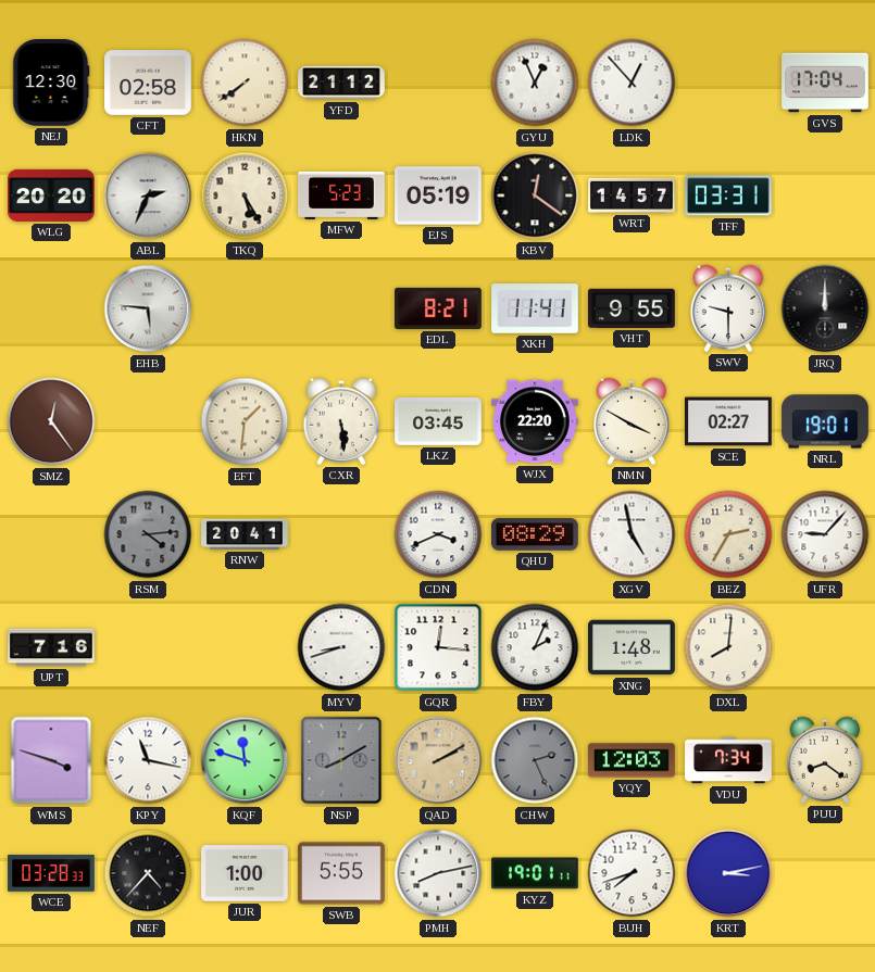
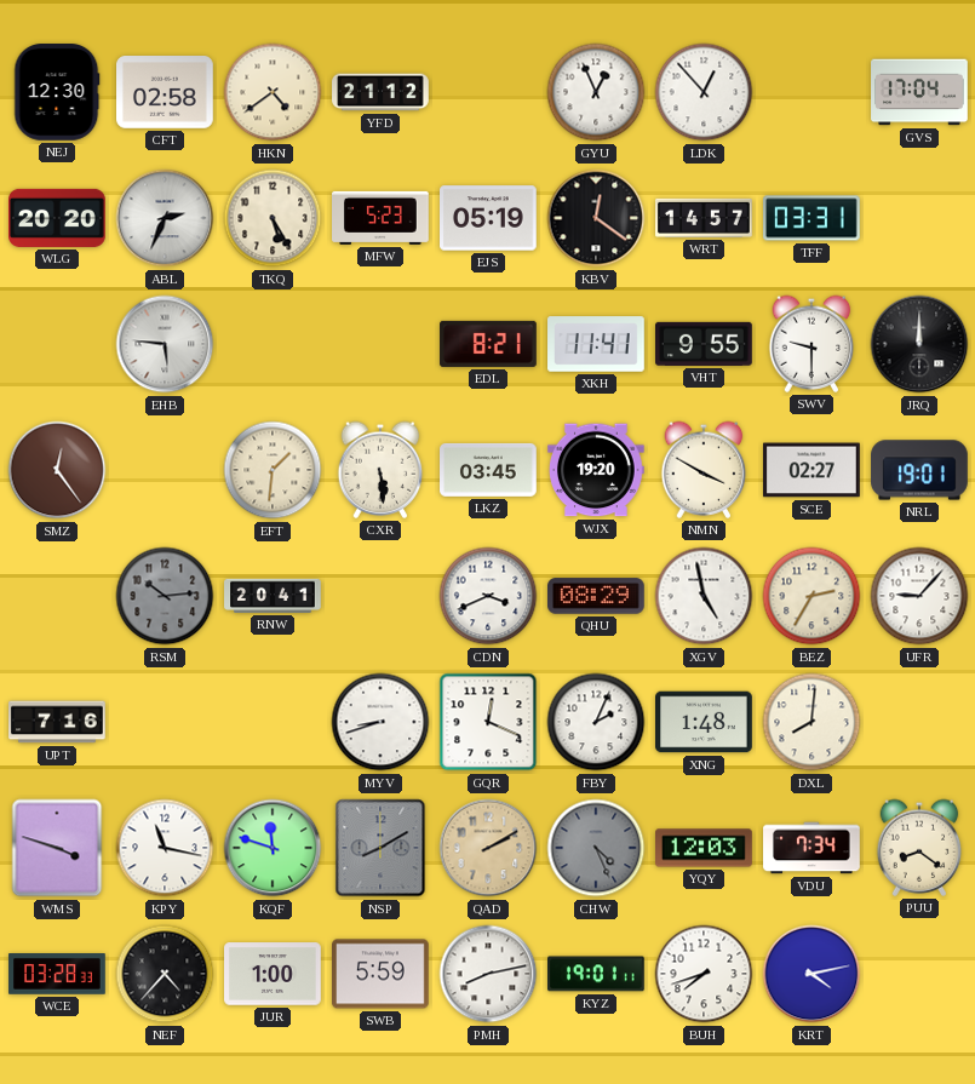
HKN: 7:39 -> 4:39
WJX: 22:20 -> 19:20
RSM: 4:14 -> 10:14
GQR: 12:16 -> 12:19
CHW: 2:26 -> 4:26
SWB: 5:55 -> 5:59
KRT: 3:13 -> 4:13
